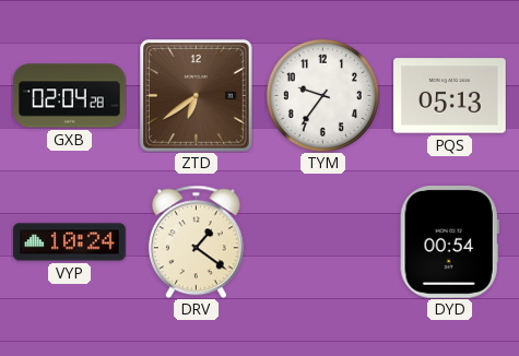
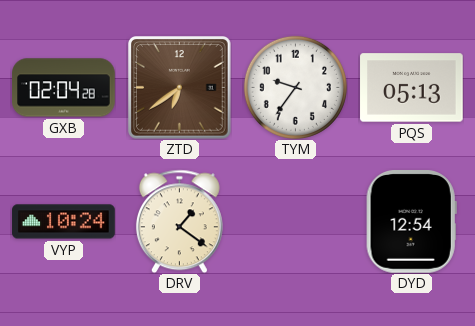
DYD: 00:54 -> 12:54
